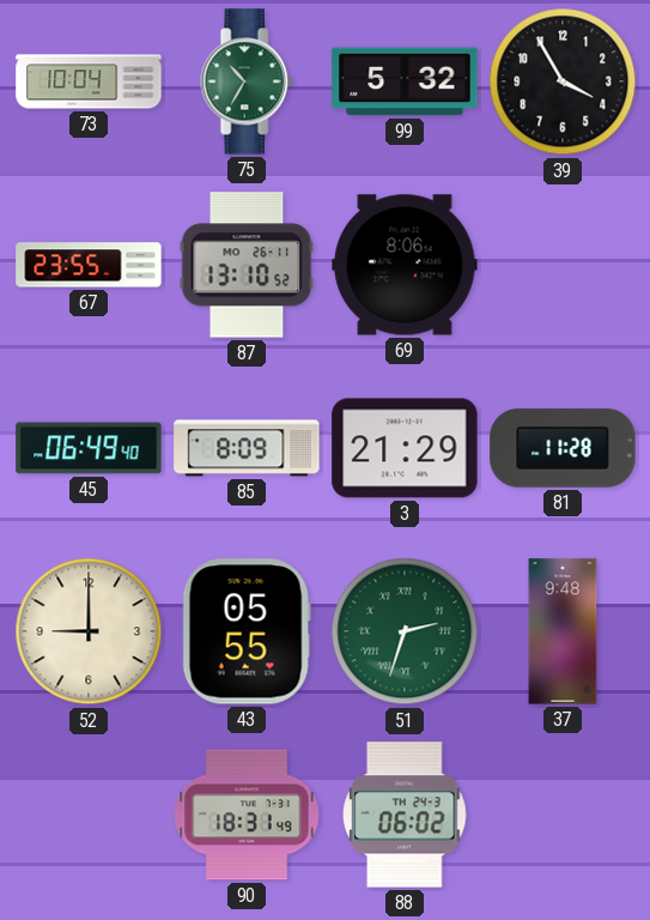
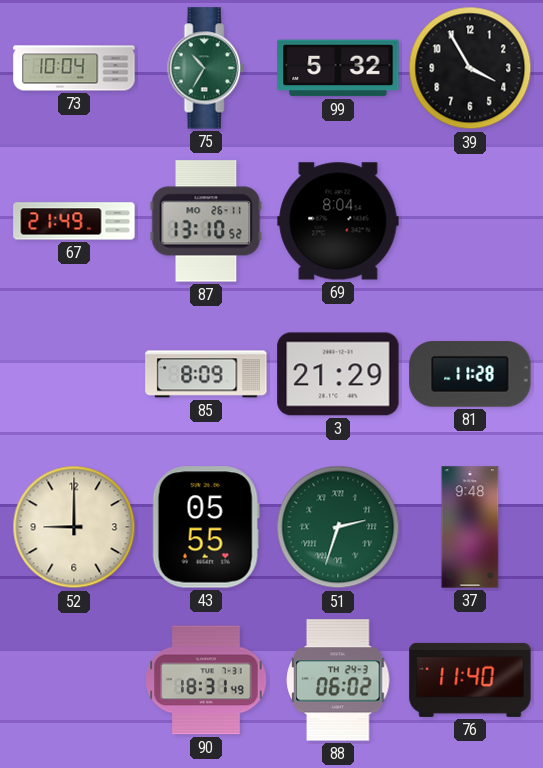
67: 23:55 -> 21:49
69: 8:06 -> 8:04
45: 06:49 -> none
76: none -> 11:40
